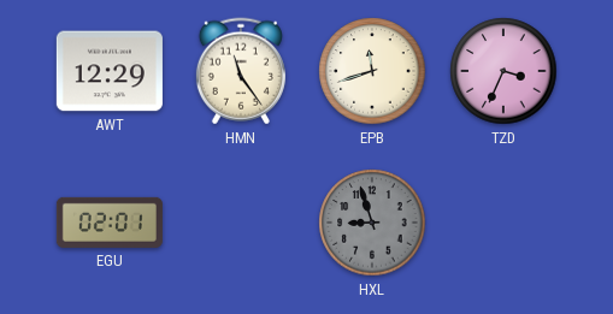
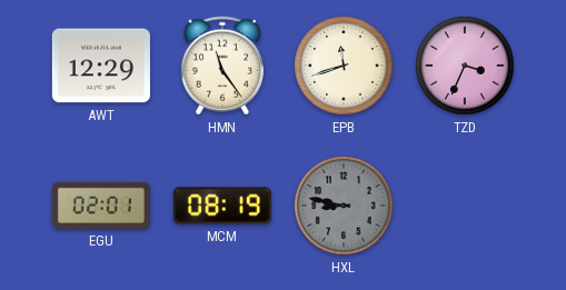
MCM: none -> 08:19
HXL: 8:57 -> 8:47
